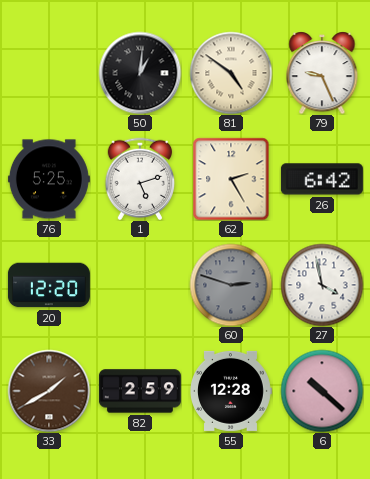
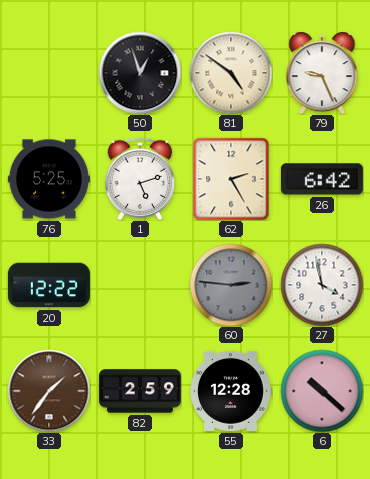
50: 1:01 -> 12:57
20: 12:20 -> 12:22
60: 2:48 -> 2:46
33: 1:40 -> 1:36
